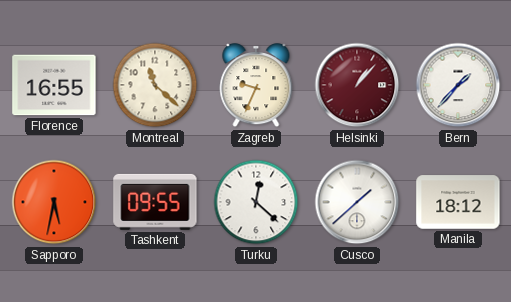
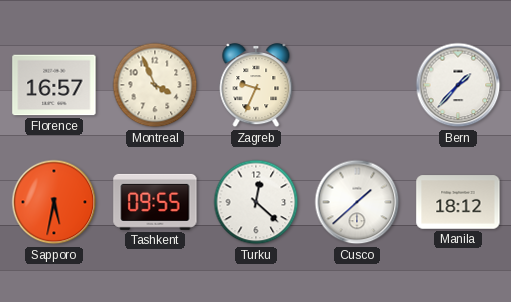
Florence: 16:55 -> 16:57
Montreal: 11:22 -> 3:56
Helsinki: 1:07 -> none
